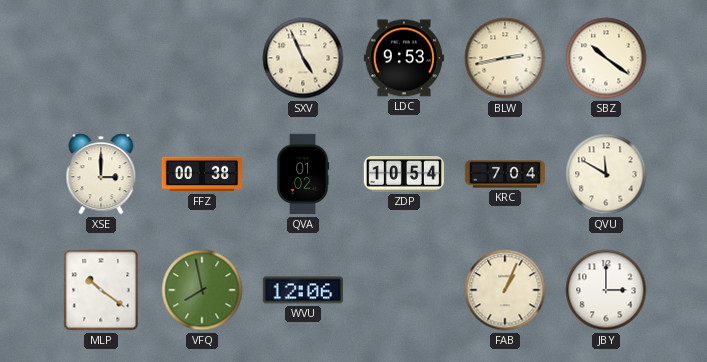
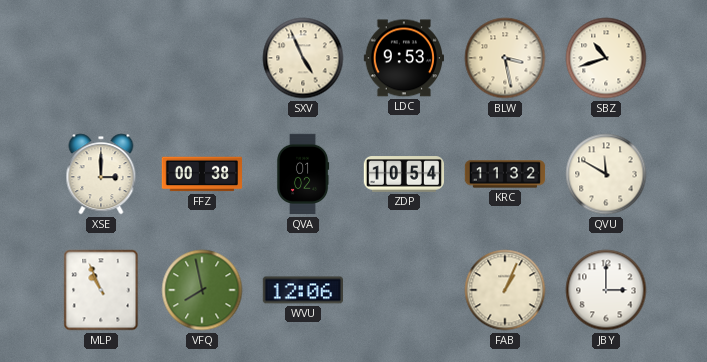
BLW: 2:43 -> 3:28
SBZ: 10:21 -> 10:42
KRC: 7:04 -> 11:32
MLP: 10:21 -> 10:56
